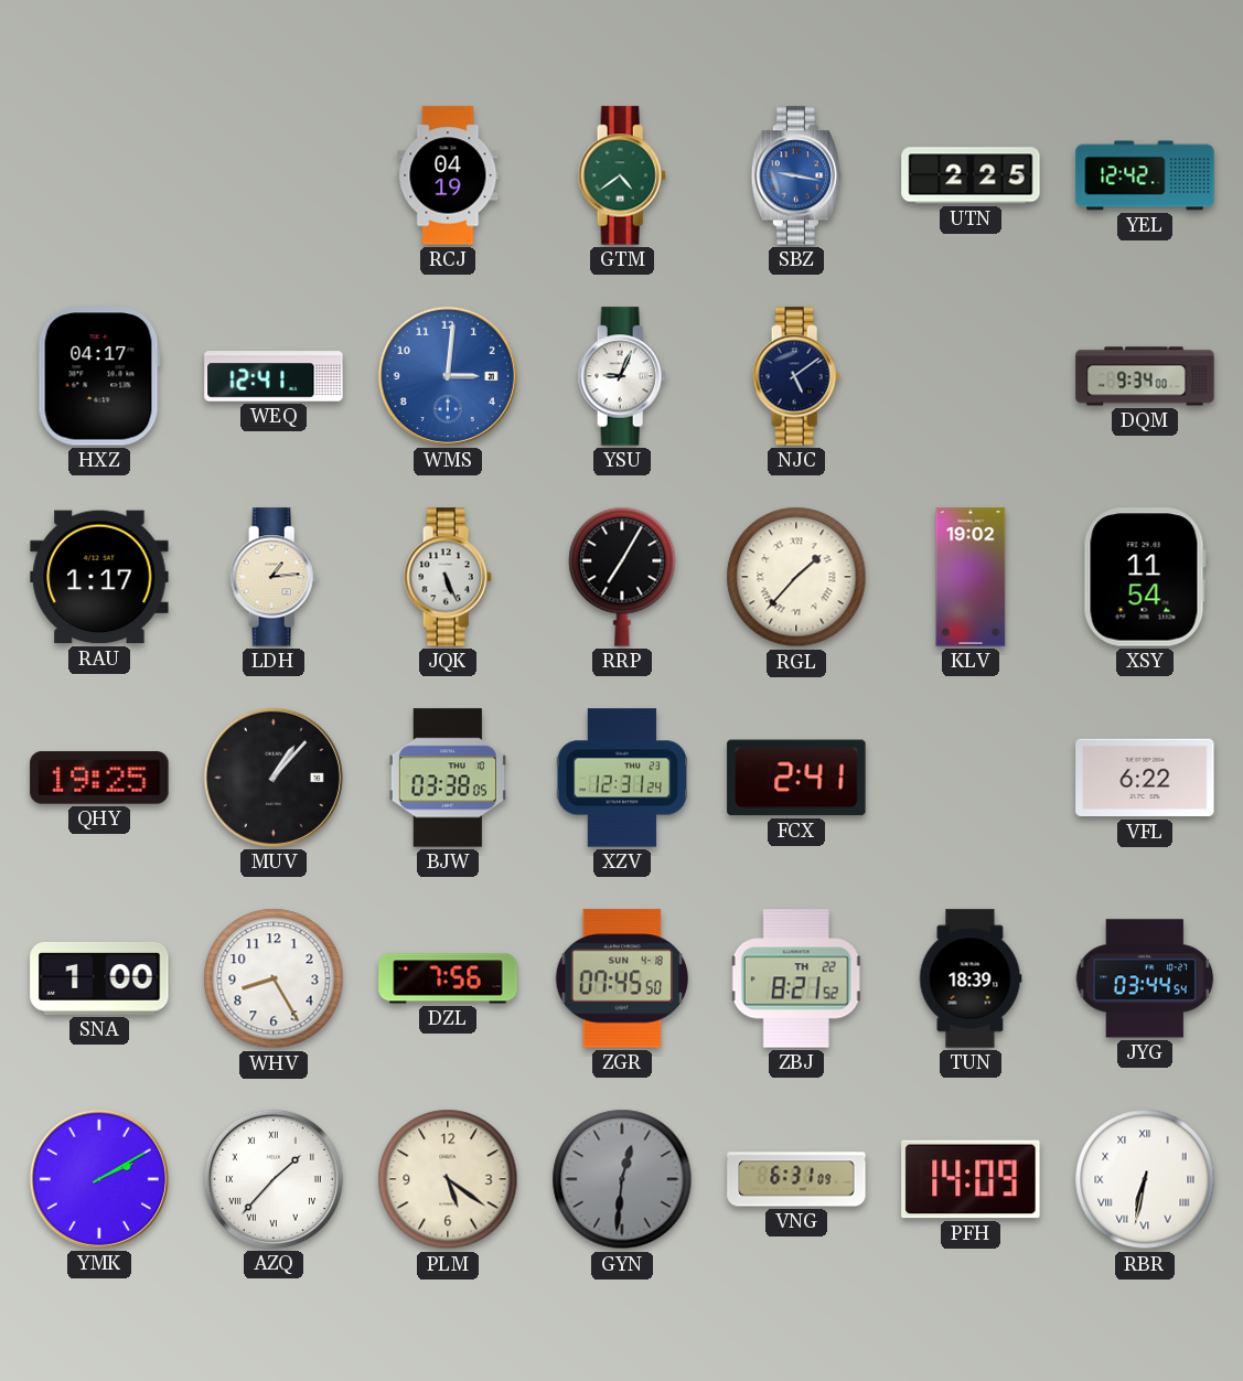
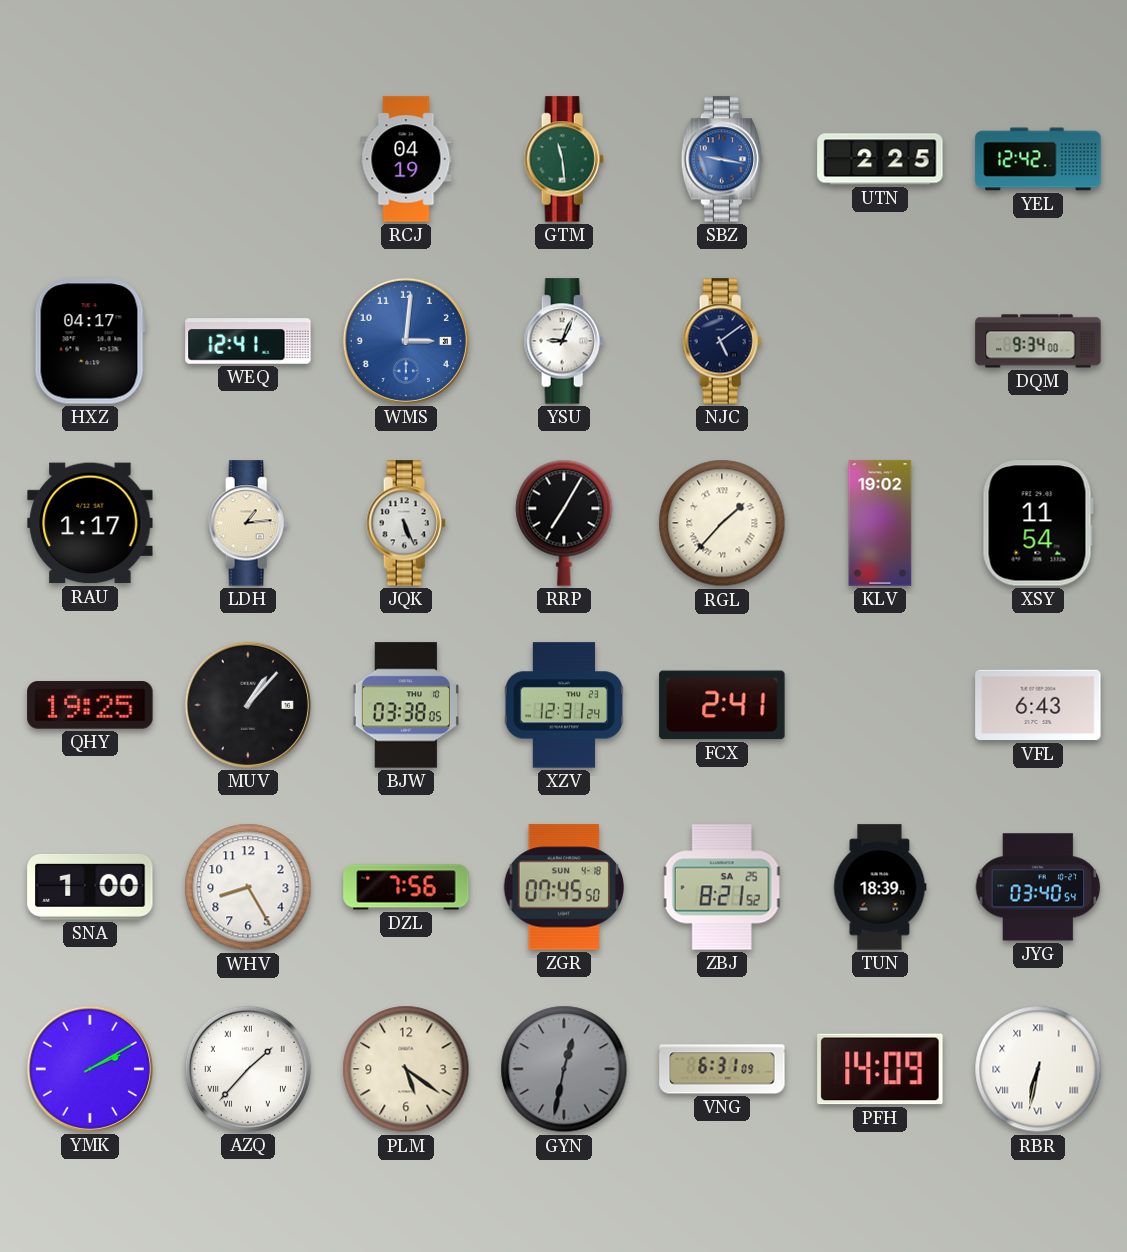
GTM: 4:39 -> 11:29
VFL: 6:22 -> 6:43
ZBJ date: TH 22 -> SA 25
JYG: 03:44 -> 03:40
GYN: 12:31 -> 12:32
